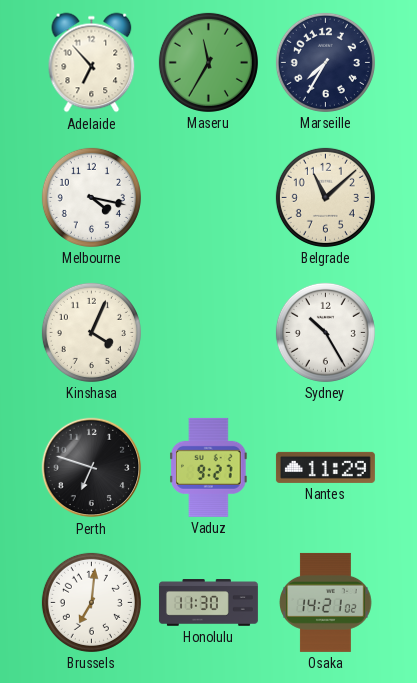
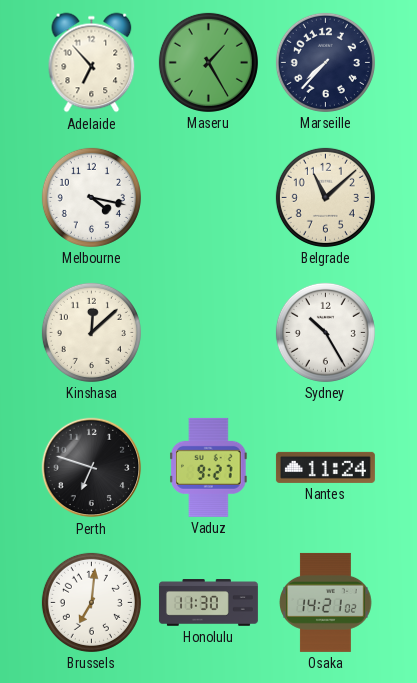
Maseru: 11:35 -> 1:25
Marseille: 7:35 -> 7:37
Kinshasa: 4:04 -> 12:08
Nantes: 11:29 -> 11:24
